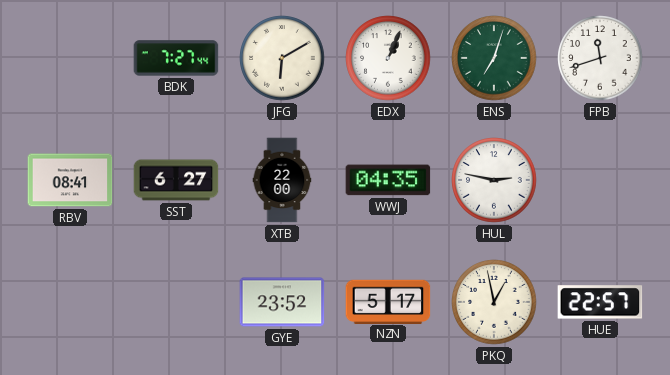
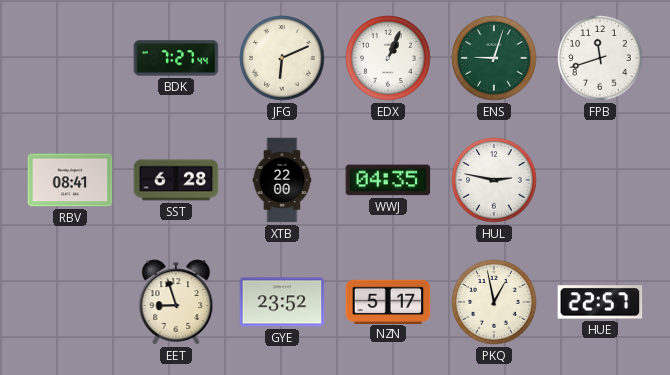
JFG: 6:10 -> 6:11
ENS: 7:03 -> 9:03
SST: 6:27 -> 6:28
EET: none -> 8:57
